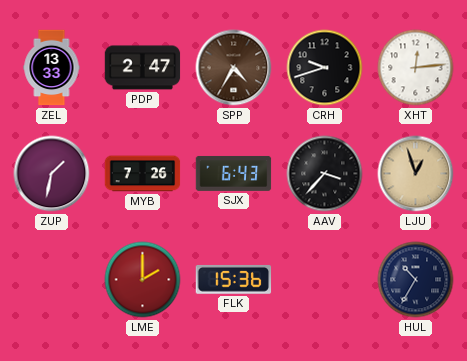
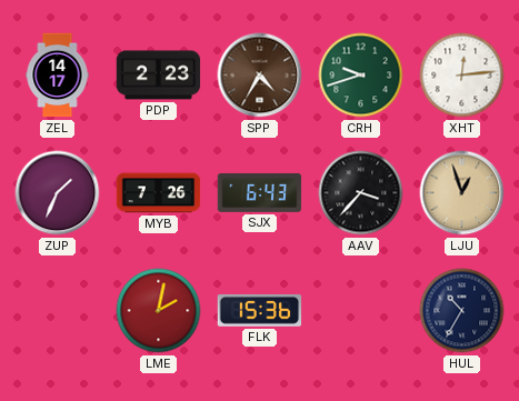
ZEL: 13:33 -> 14:17
PDP: 2:47 -> 2:23
CRH dial: black -> green
ZUP: 1:32 -> 1:34
LME: 2:00 -> 2:02
